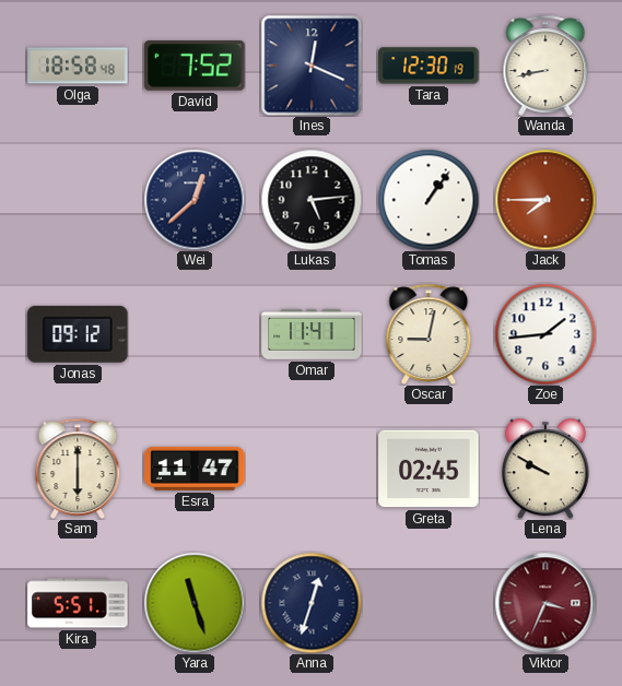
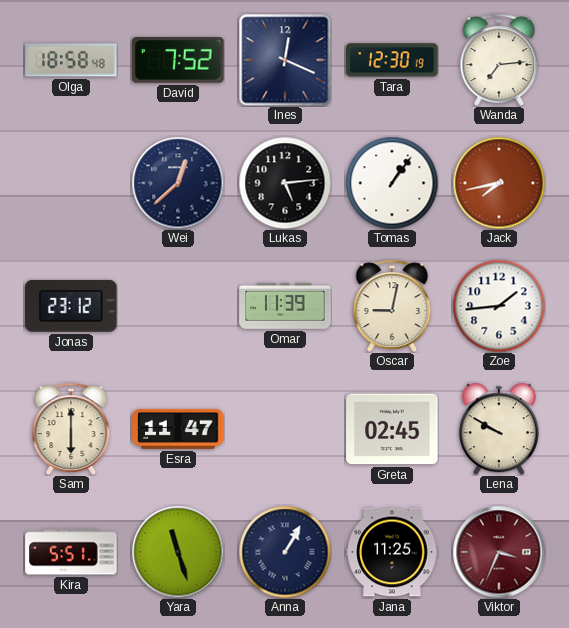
Wanda: 8:43 -> 7:14
Jack: 7:45 -> 7:43
Jonas: 09:12 -> 23:12
Omar: 11:41 -> 11:39
Anna: 12:33 -> 1:05
Jana: none -> 11:25
